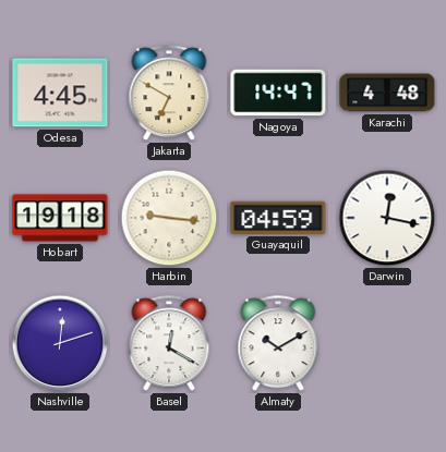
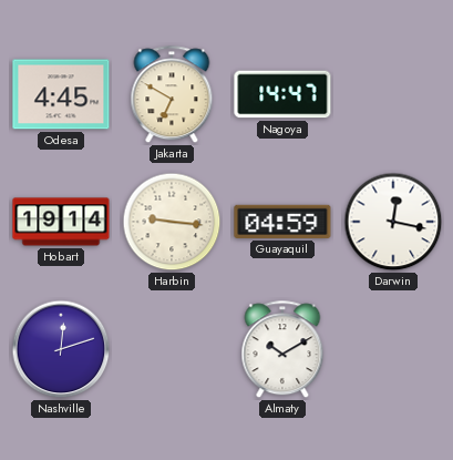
Karachi: 4:48 -> none
Hobart: 19:18 -> 19:14
Basel: 12:20 -> none
